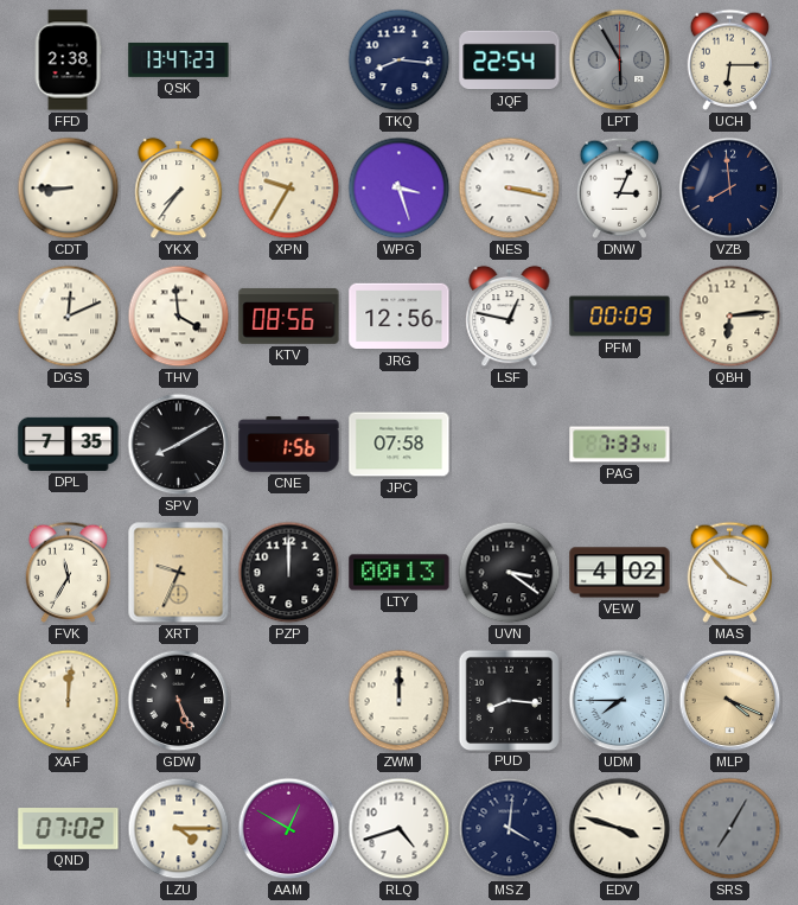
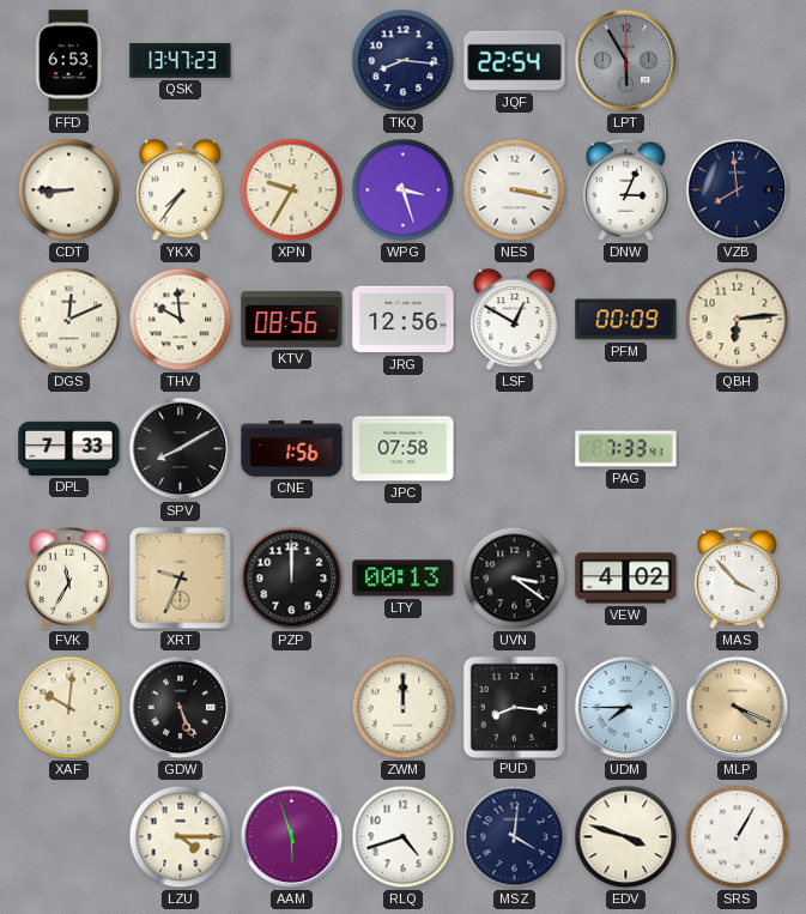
FFD: 2:38 -> 6:53
UCH: 6:15 -> none
THV: 3:59 -> 9:59
LSF: 12:47 -> 12:50
DPL: 7:35 -> 7:33
XAF: 12:01 -> 10:01
QND: 07:02 -> none
AAM: 12:50 -> 5:57
SRS: 7:05 -> 1:05
SRS dial: grey -> white
